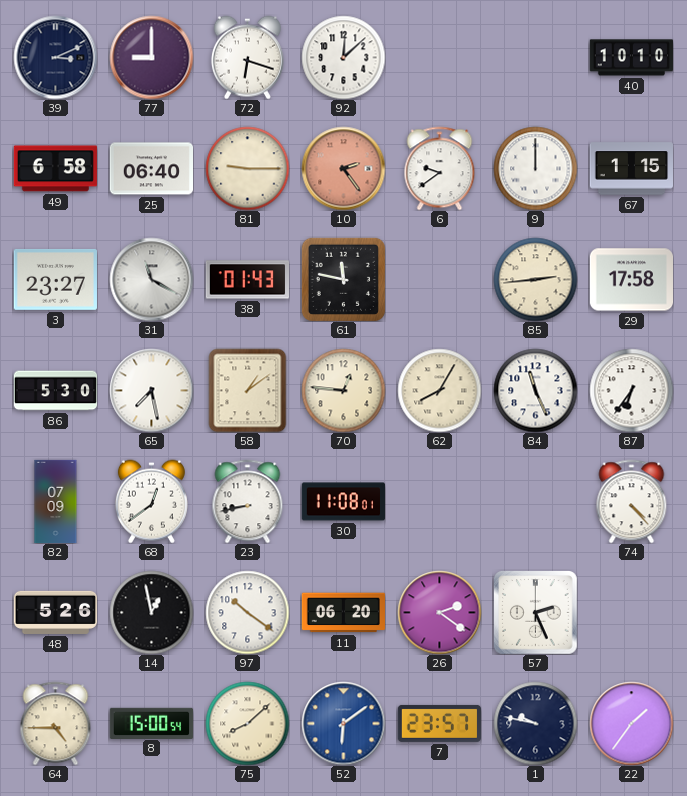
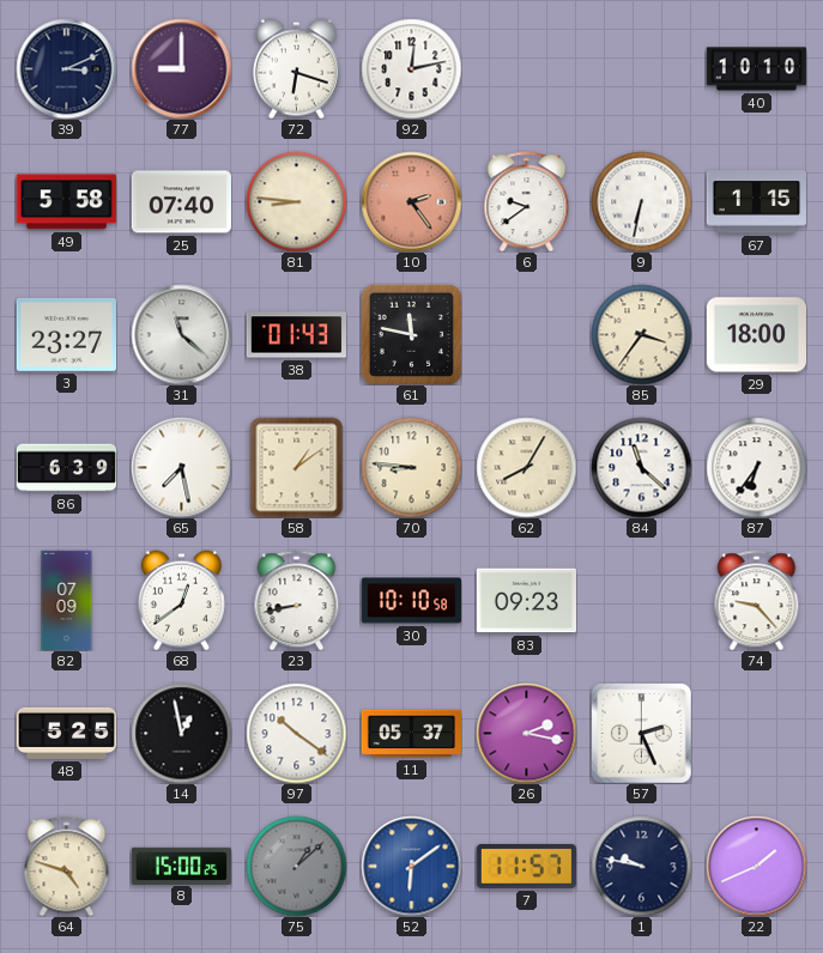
92: 12:08 -> 12:13
49: 6:58 -> 5:58
25: 06:40 -> 07:40
81: 9:15 -> 8:46
9: 12:00 -> 6:32
31: 11:20 -> 11:22
85: 2:44 -> 3:36
29: 17:58 -> 18:00
86: 5:30 -> 6:39
70: 12:46 -> 8:46
84: 11:26 -> 11:22
30: 11:08 -> 10:10
83: none -> 09:23
74: 4:23 -> 9:23
48: 5:26 -> 5:25
11: 06:20 -> 05:37
26: 2:21 -> 2:17
64: 4:45 -> 4:48
8: 15:00:54 -> 15:00:25
75: 8:08 -> 1:08
75 dial: cream -> grey
7: 23:57 -> 11:57
22: 1:36 -> 1:41
